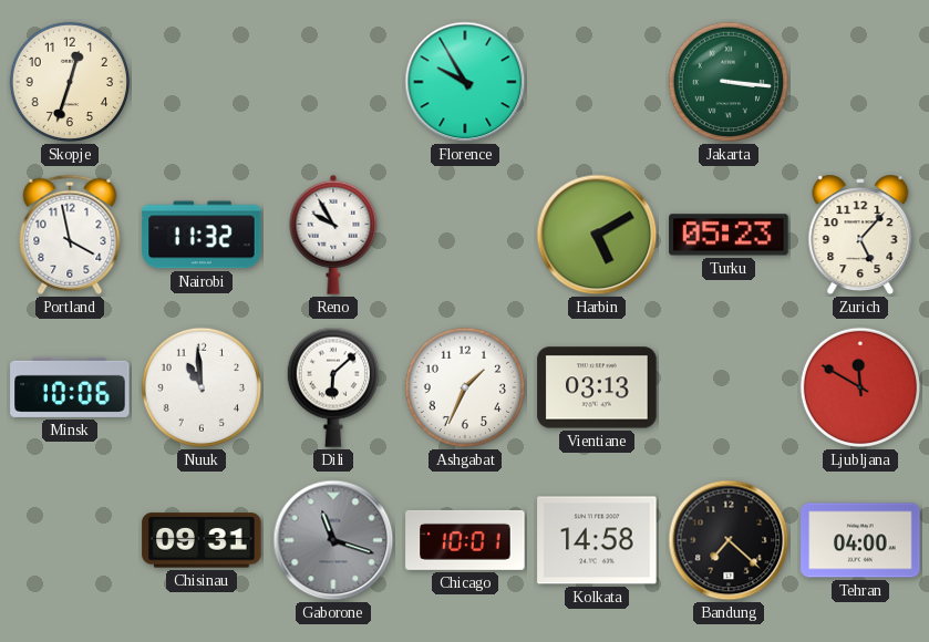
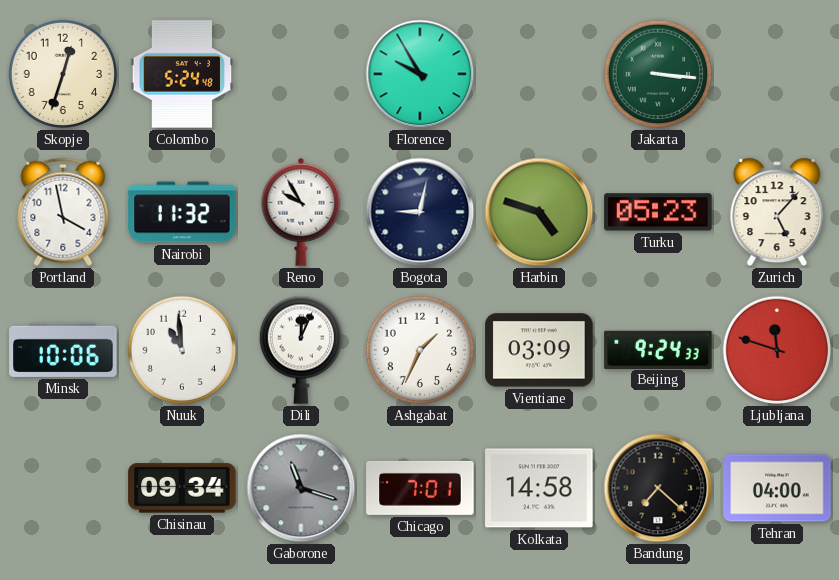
Colombo: none -> 5:24
Bogota: none -> 9:02
Harbin: 5:10 -> 4:48
Dili: 6:08 -> 12:04
Vientiane: 03:13 -> 03:09
Beijing: none -> 9:24
Ljubljana: 11:50 -> 11:48
Chisinau: 09:31 -> 09:34
Chicago: 10:01 -> 7:01
